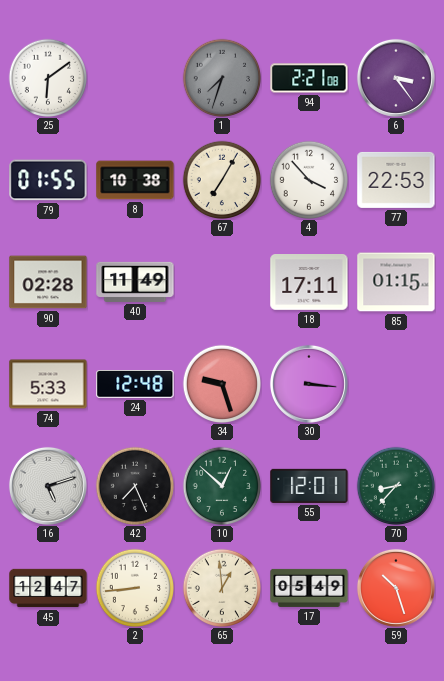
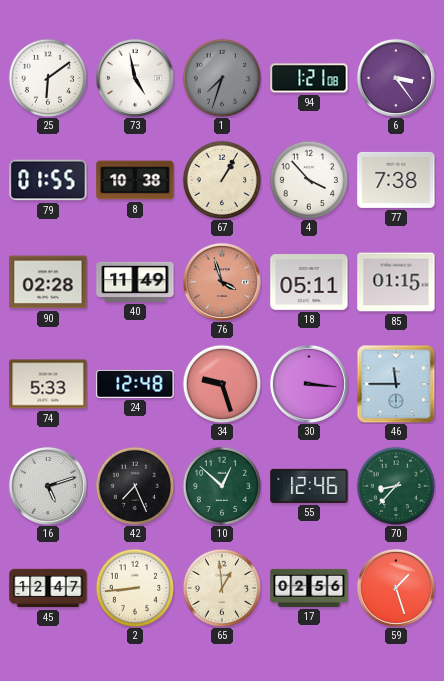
73: none -> 4:58
94: 2:21 -> 1:21
67: 7:05 -> 1:05
77: 22:53 -> 7:38
76: none -> 3:57
18: 17:11 -> 05:11
46: none -> 11:45
55: 12:01 -> 12:46
17: 05:49 -> 02:56
59: 10:27 -> 1:27
